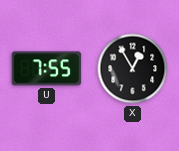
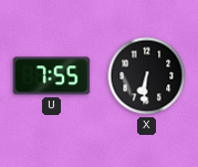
X: 12:55 -> 6:31
